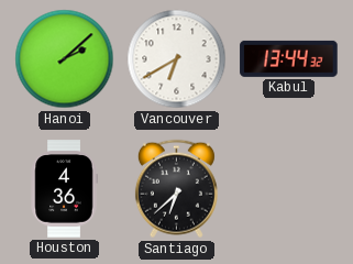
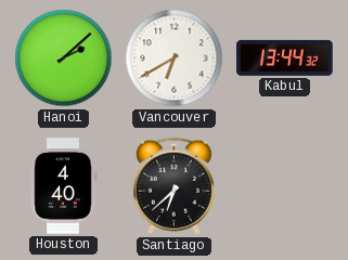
Houston: 4:36 -> 4:40
